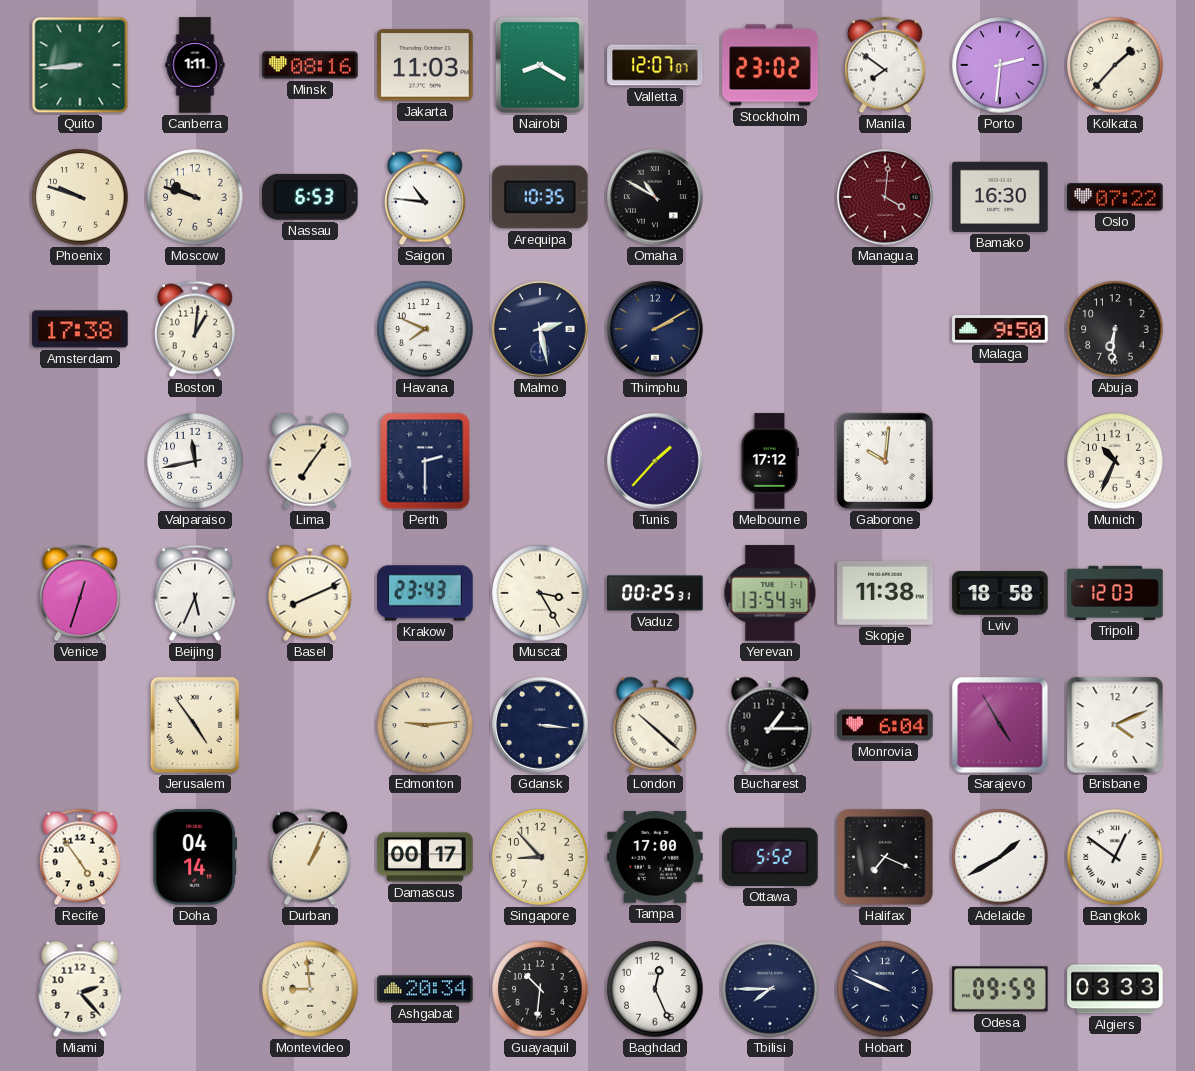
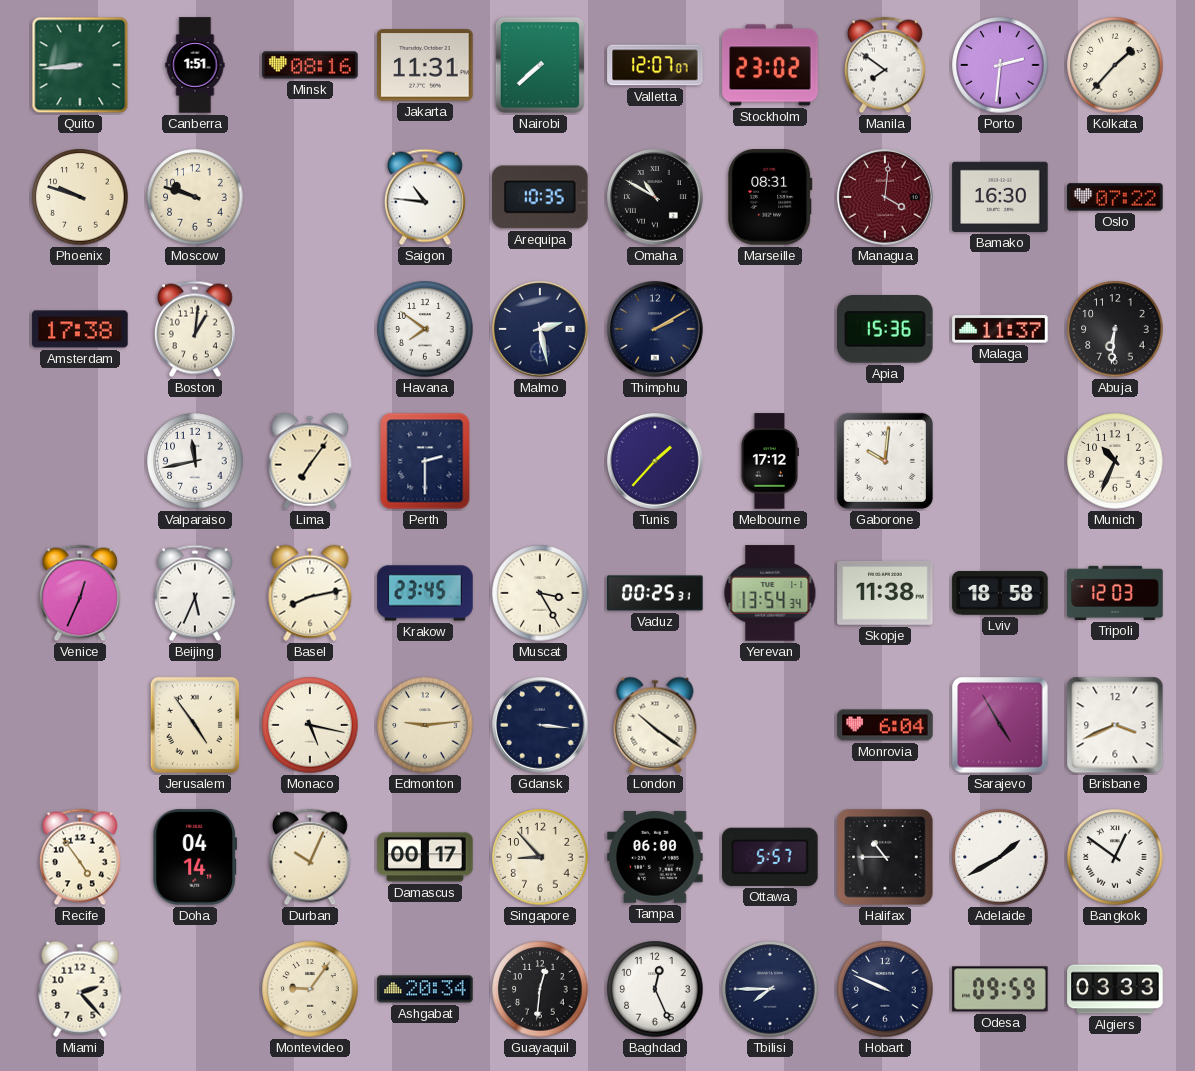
Canberra: 1:11 -> 1:51
Jakarta: 11:03 -> 11:31
Nairobi: 8:20 -> 7:38
Nassau: 6:53 -> none
Marseille: none -> 08:31
Havana: 7:49 -> 7:51
Apia: none -> 15:36
Malaga: 9:50 -> 11:37
Venice: 12:33 -> 12:34
Basel: 8:11 -> 8:13
Krakow: 23:43 -> 23:45
Monaco: none -> 5:17
London: 10:22 -> 10:21
Bucharest: 1:15 -> none
Brisbane: 4:11 -> 3:41
Durban: 1:04 -> 10:04
Tampa: 17:00 -> 06:00
Ottawa: 5:52 -> 5:57
Halifax: 7:19 -> 10:45
Montevideo: 8:59 -> 9:06
Guayaquil: 10:31 -> 12:31
